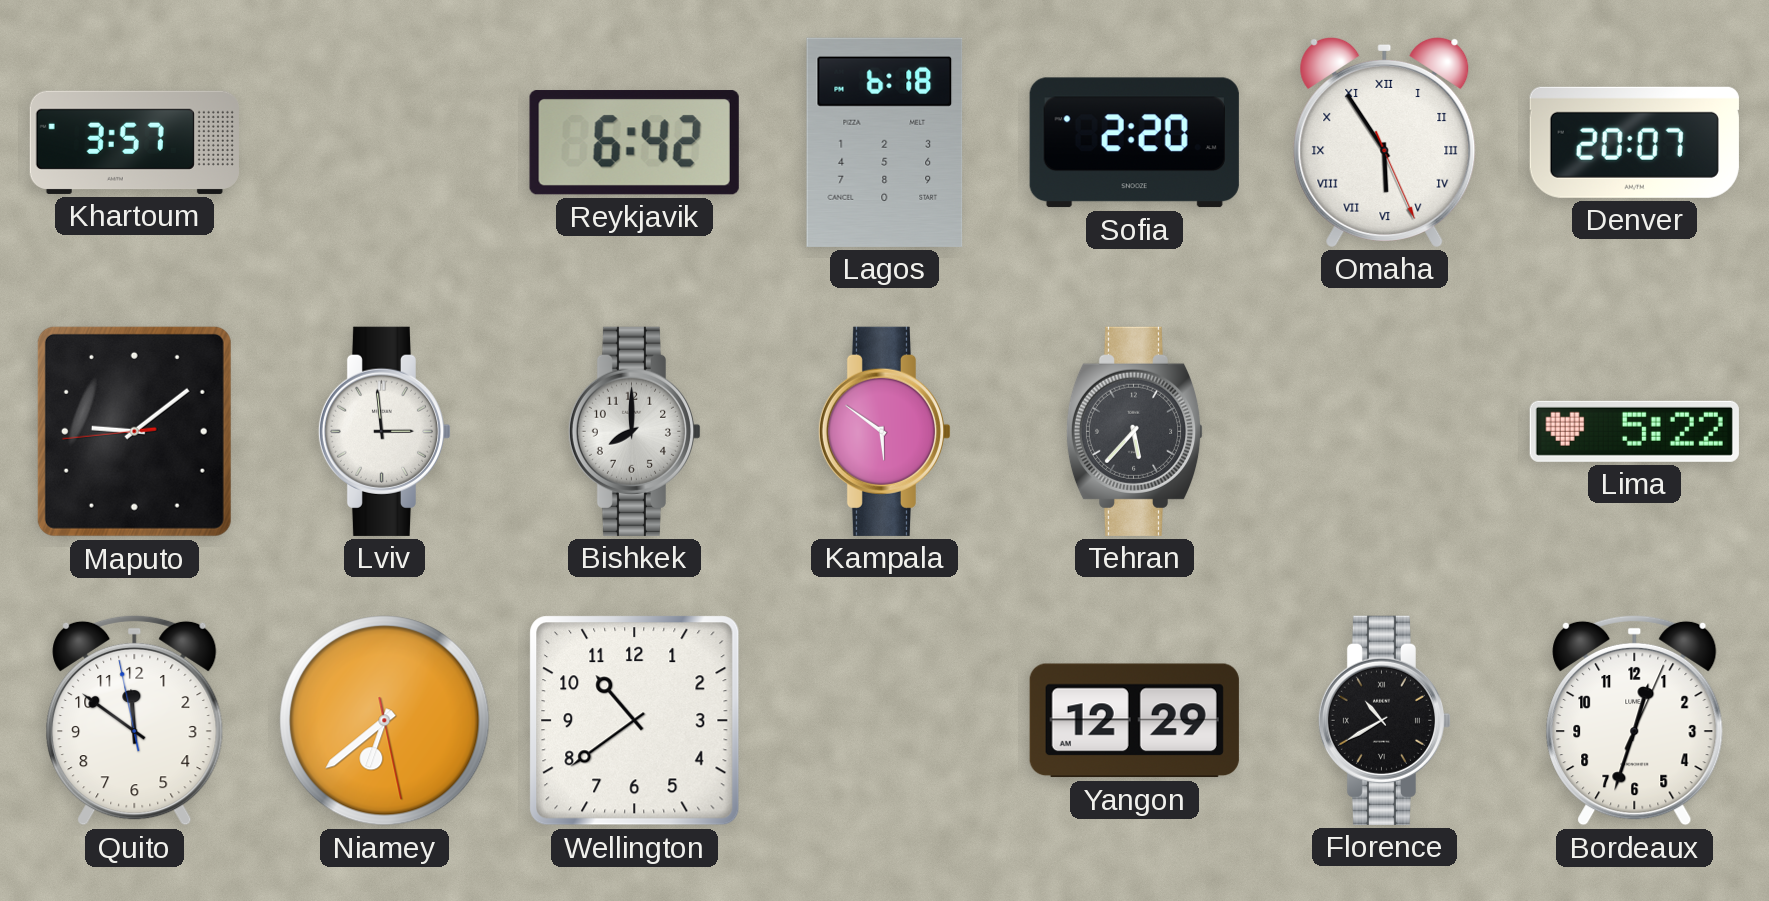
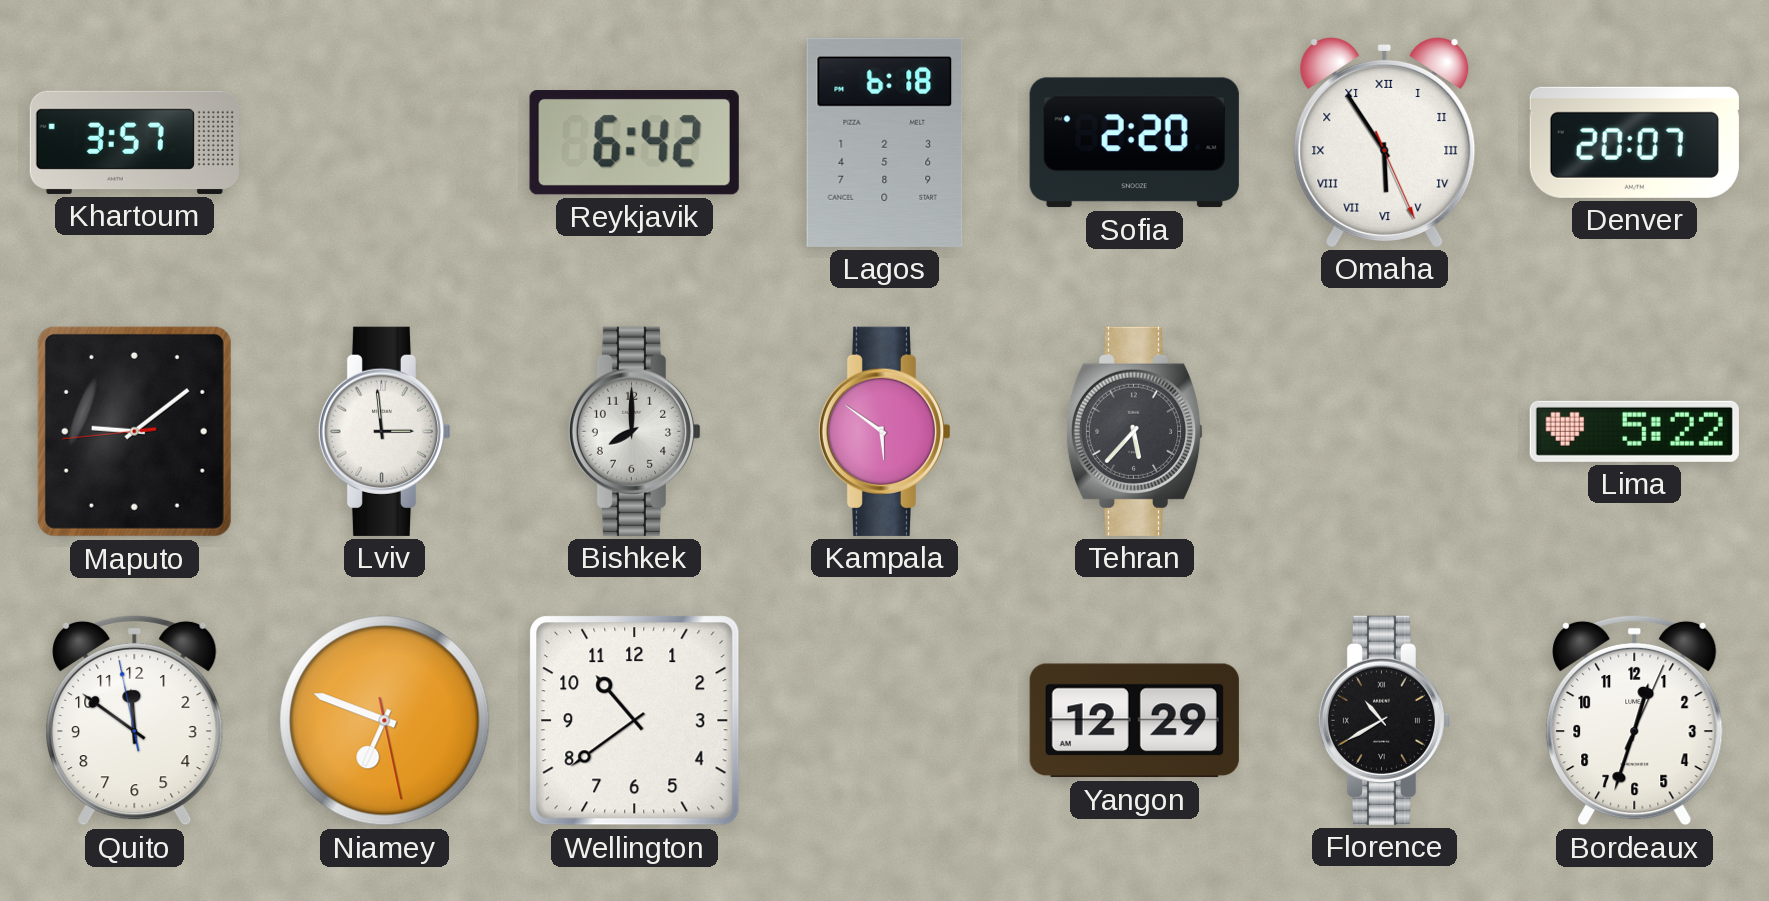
Niamey: 6:38 -> 6:48
